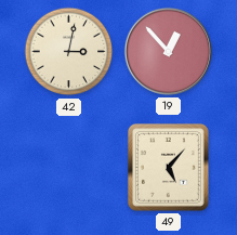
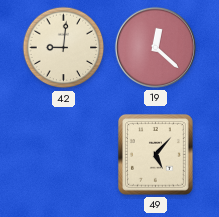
42: 3:02 -> 9:01
19: 12:53 -> 12:22
